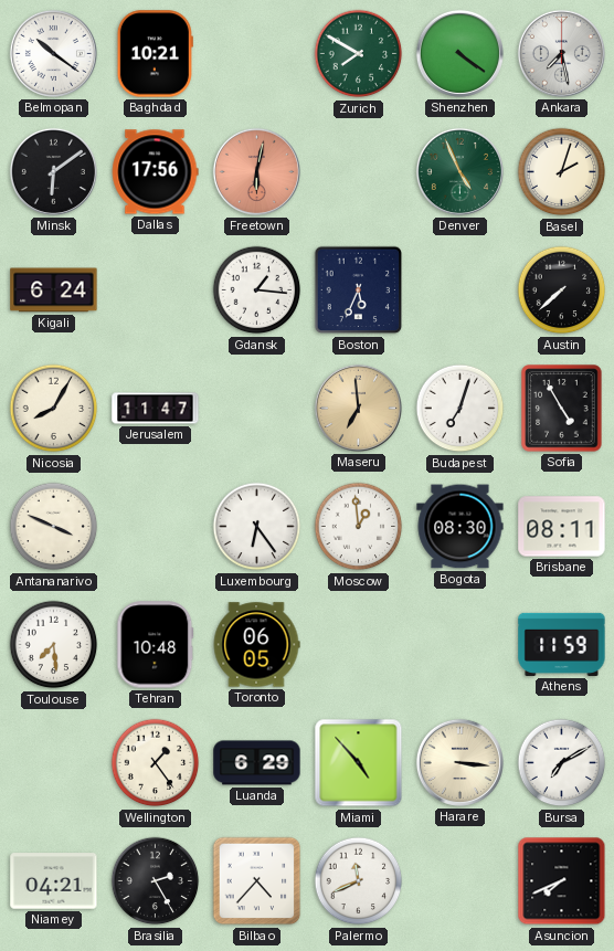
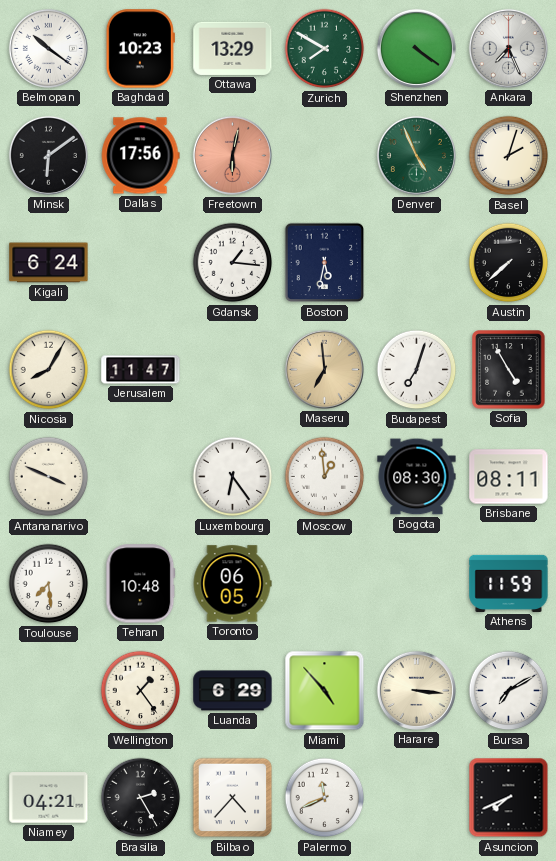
Baghdad: 10:21 -> 10:23
Ottawa: none -> 13:29
Ankara: 7:28 -> 7:26
Boston: 5:34 -> 5:32
